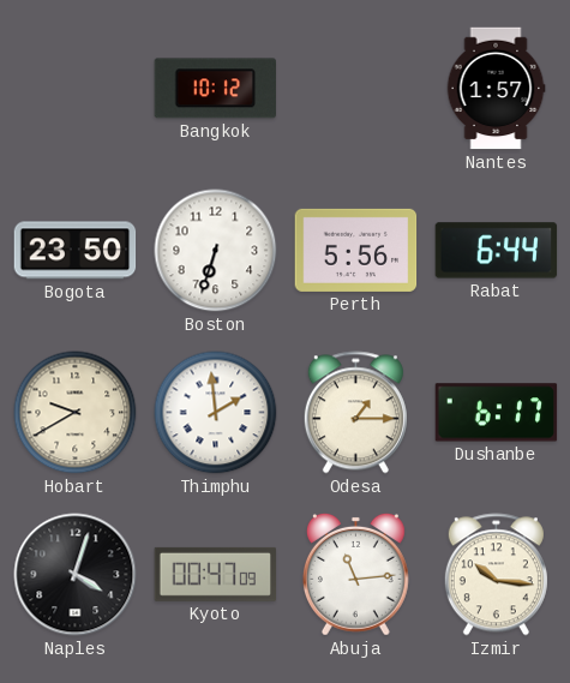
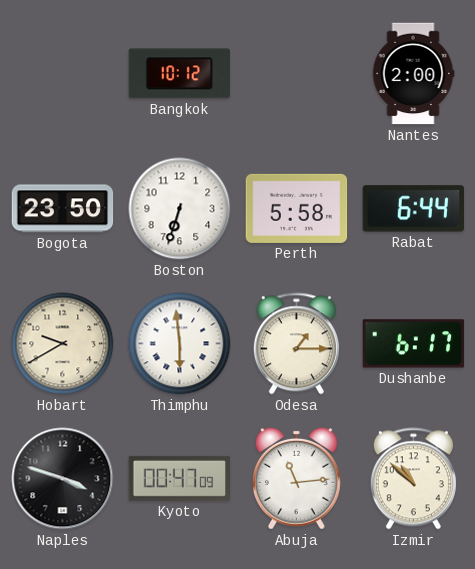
Nantes: 1:57 -> 2:00
Perth: 5:56 -> 5:58
Thimphu: 1:59 -> 5:59
Naples: 4:03 -> 3:48
Izmir: 10:16 -> 10:52
